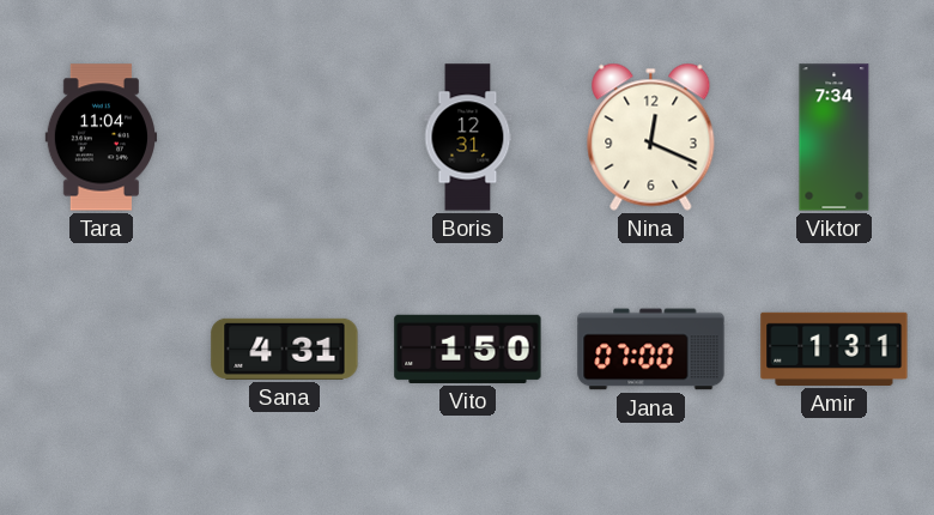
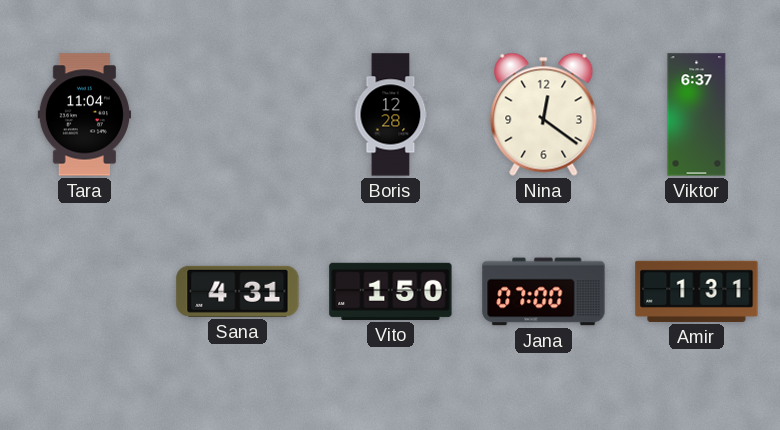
Boris: 12:31 -> 12:28
Nina: 12:19 -> 12:21
Viktor: 7:34 -> 6:37
